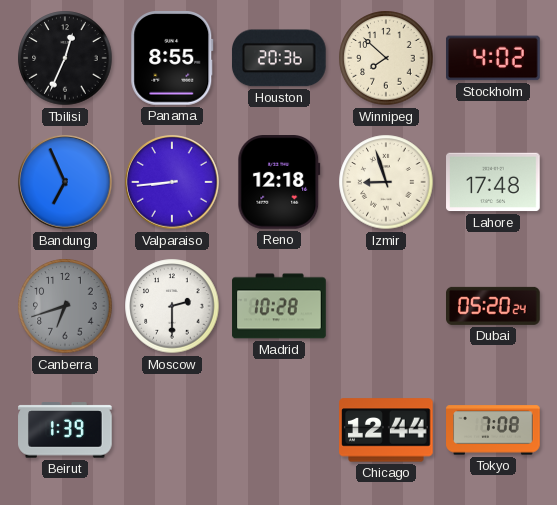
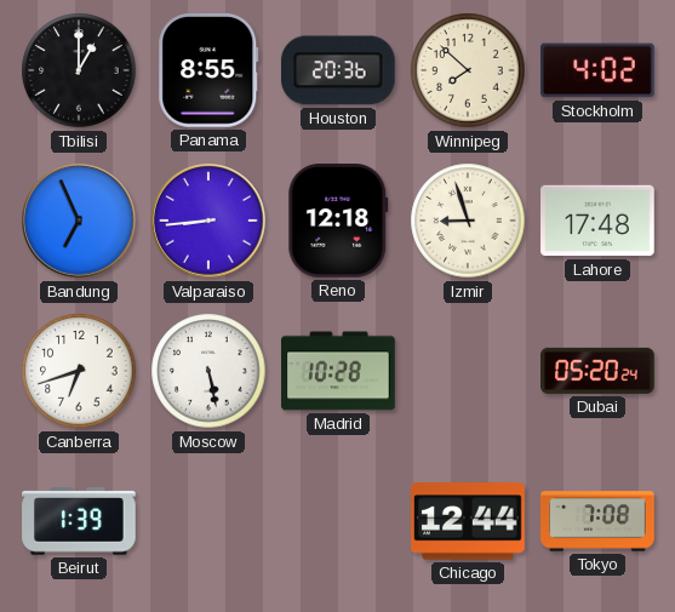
Tbilisi: 12:34 -> 1:00
Canberra dial: grey -> white
Moscow: 2:30 -> 5:28
